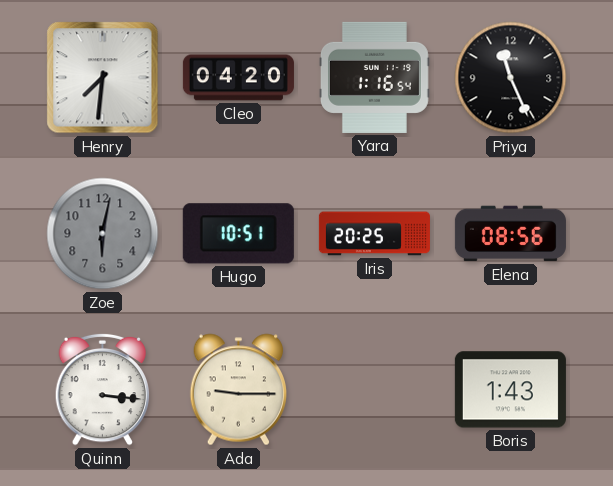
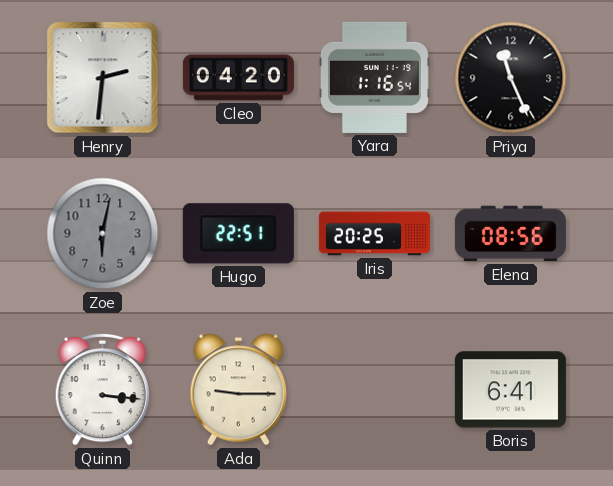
Henry: 7:31 -> 2:31
Hugo: 10:51 -> 22:51
Boris: 1:43 -> 6:41
